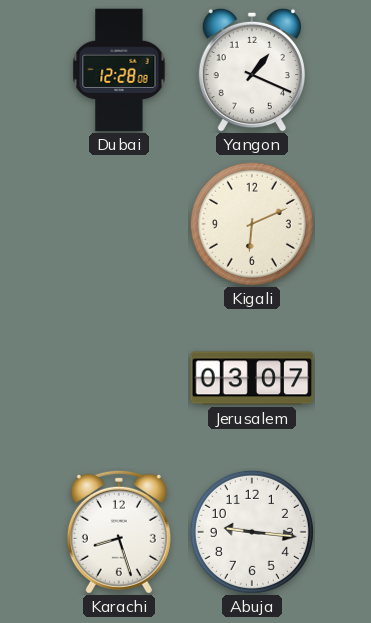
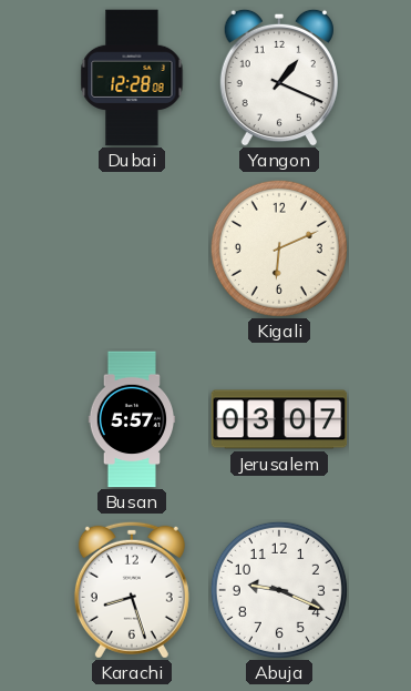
Busan: none -> 5:57
Abuja: 9:16 -> 9:19
